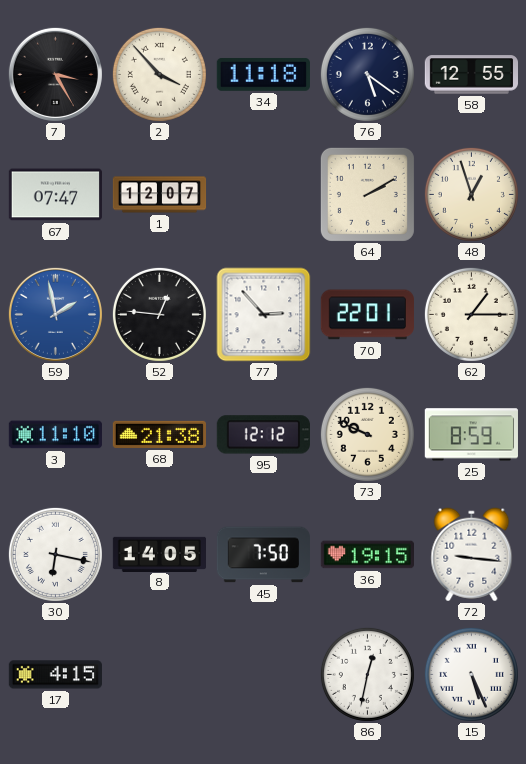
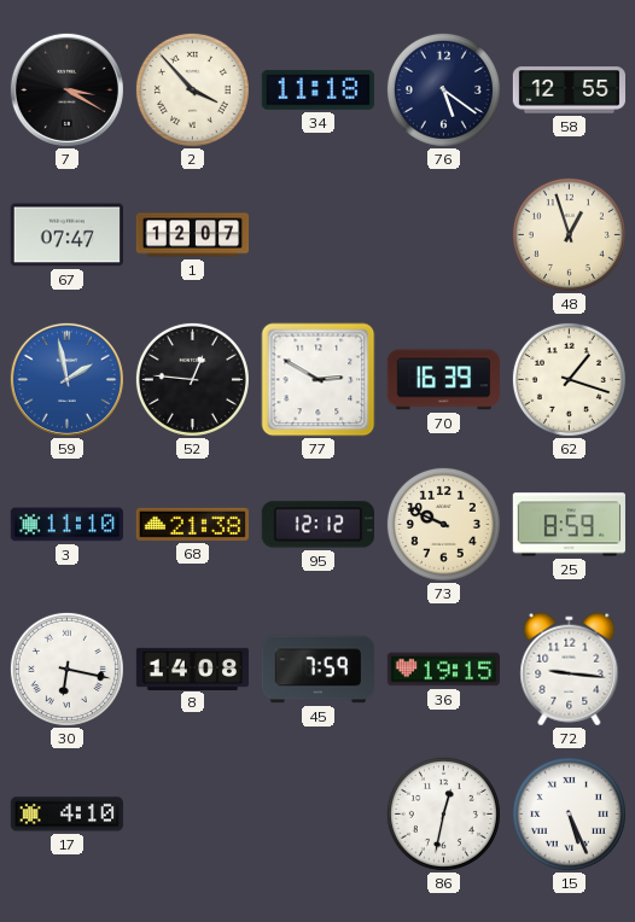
7: 3:25 -> 3:20
64: 2:10 -> none
77: 2:53 -> 2:50
70: 22:01 -> 16:39
62: 1:15 -> 1:18
8: 14:05 -> 14:08
45: 7:50 -> 7:59
17: 4:15 -> 4:10
